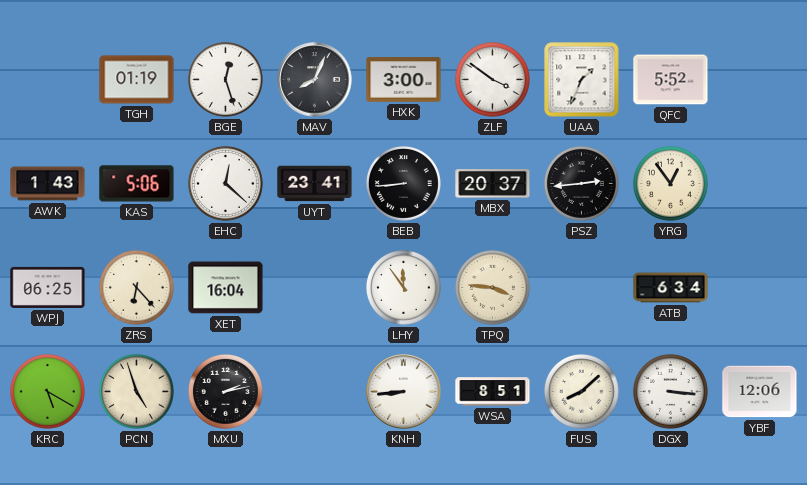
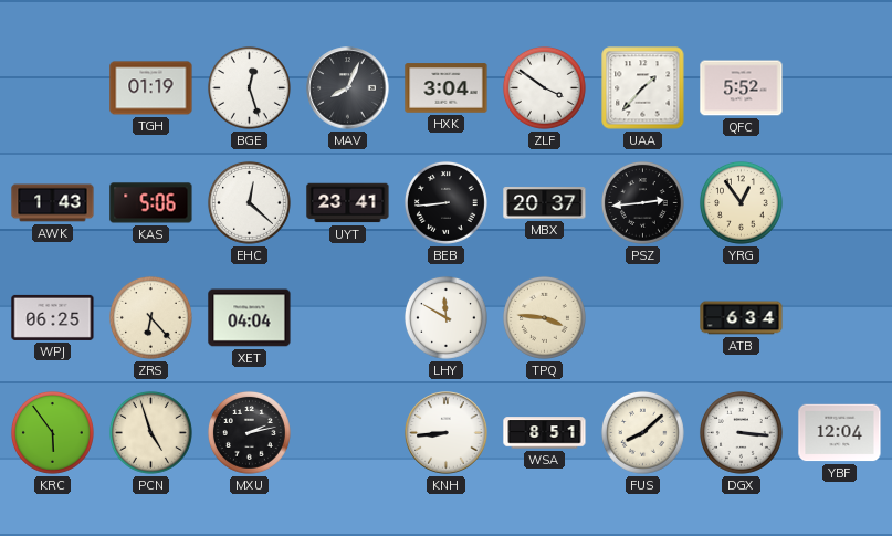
HXK: 3:00 -> 3:04
UAA: 1:34 -> 1:37
XET: 16:04 -> 04:04
LHY: 11:54 -> 11:50
KRC: 5:20 -> 5:54
YBF: 12:06 -> 12:04
